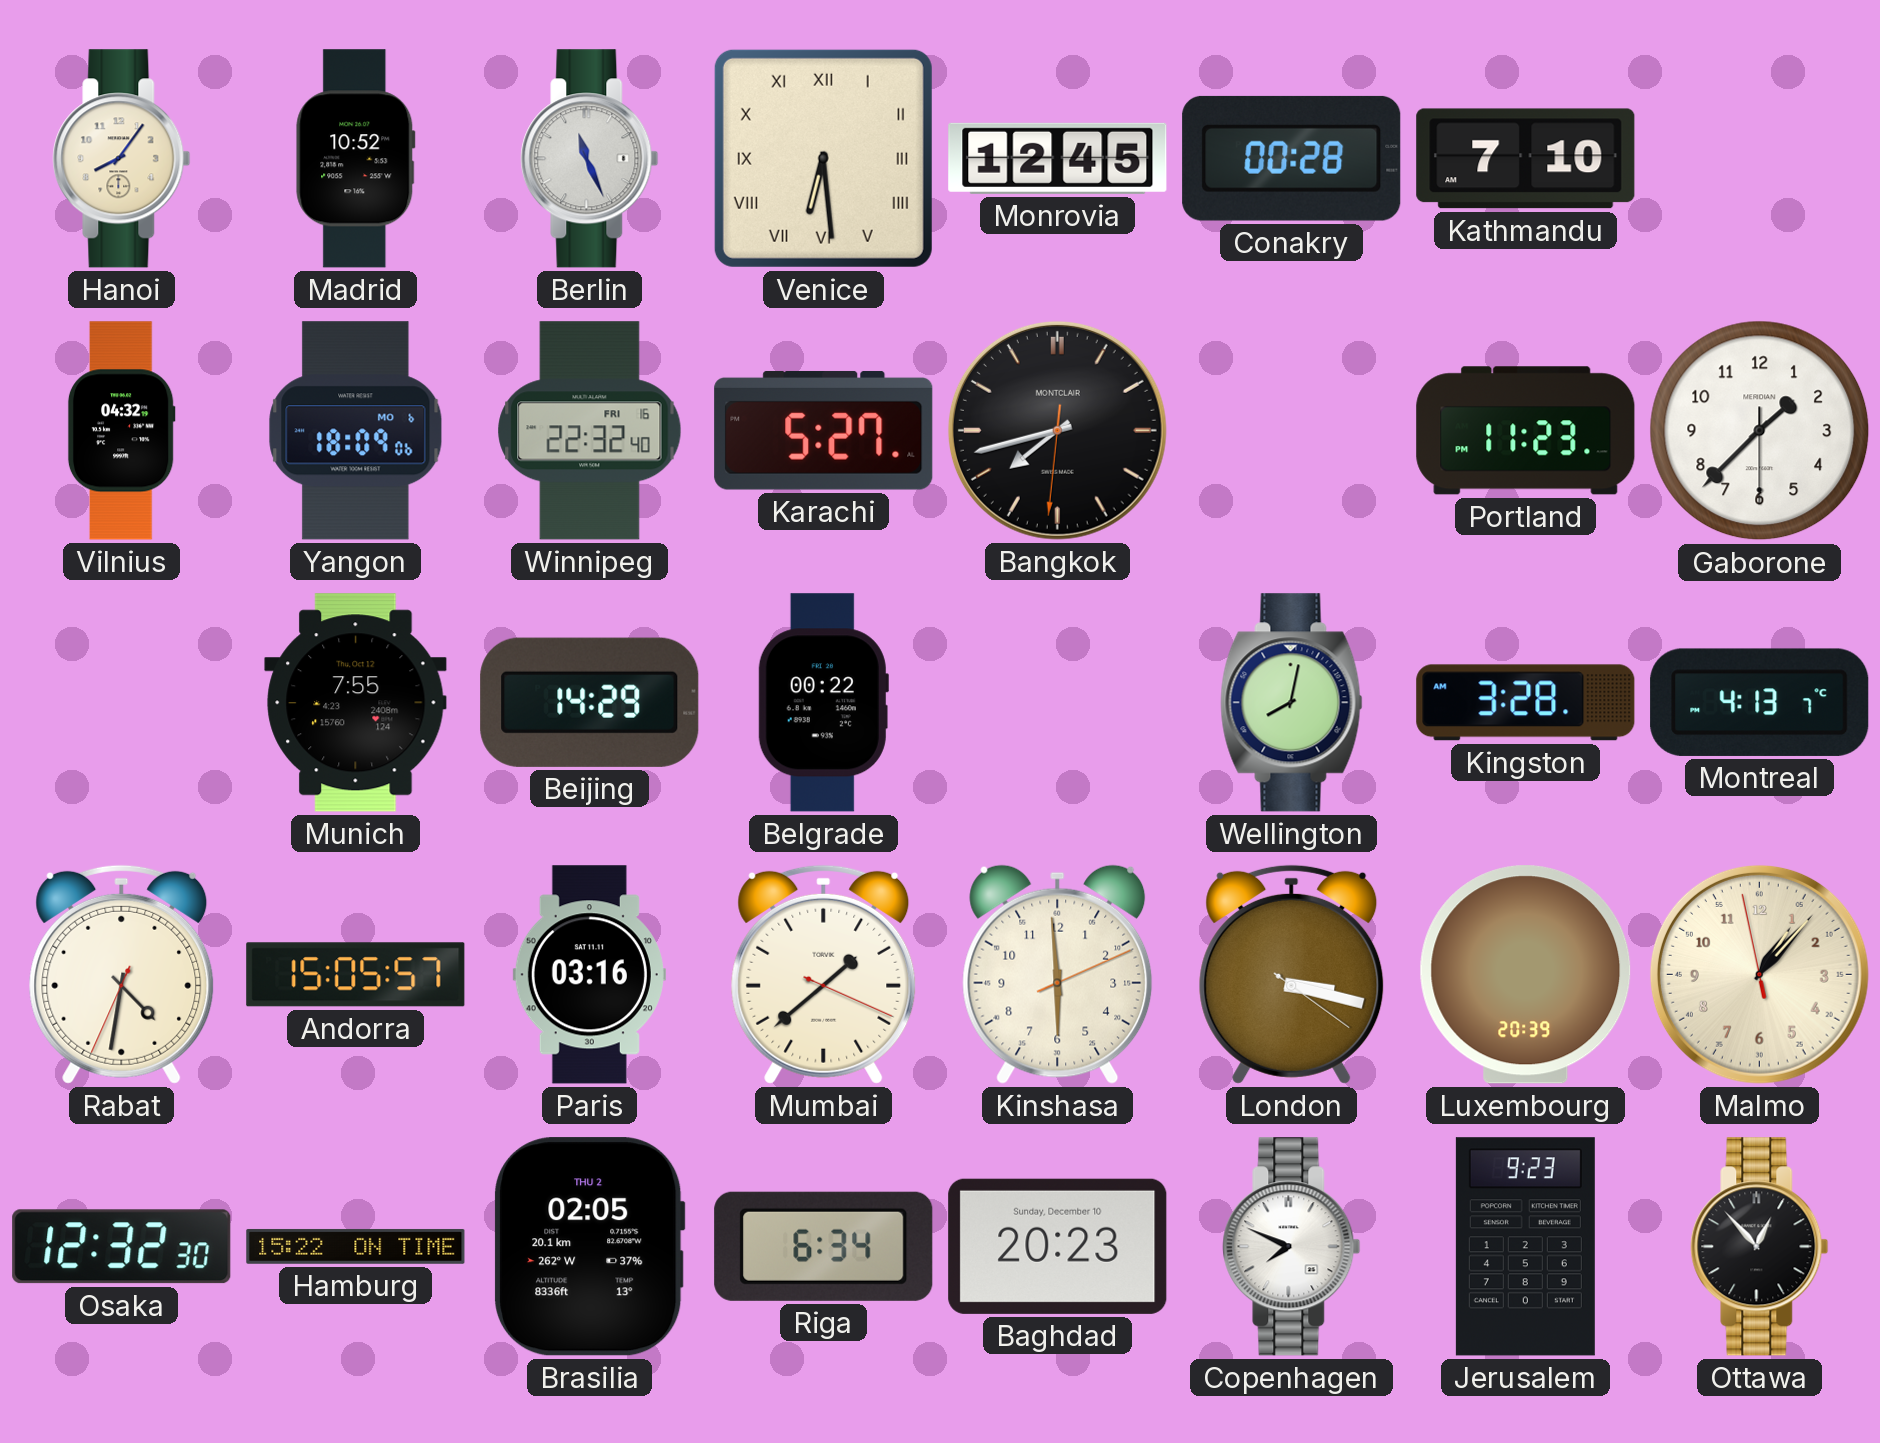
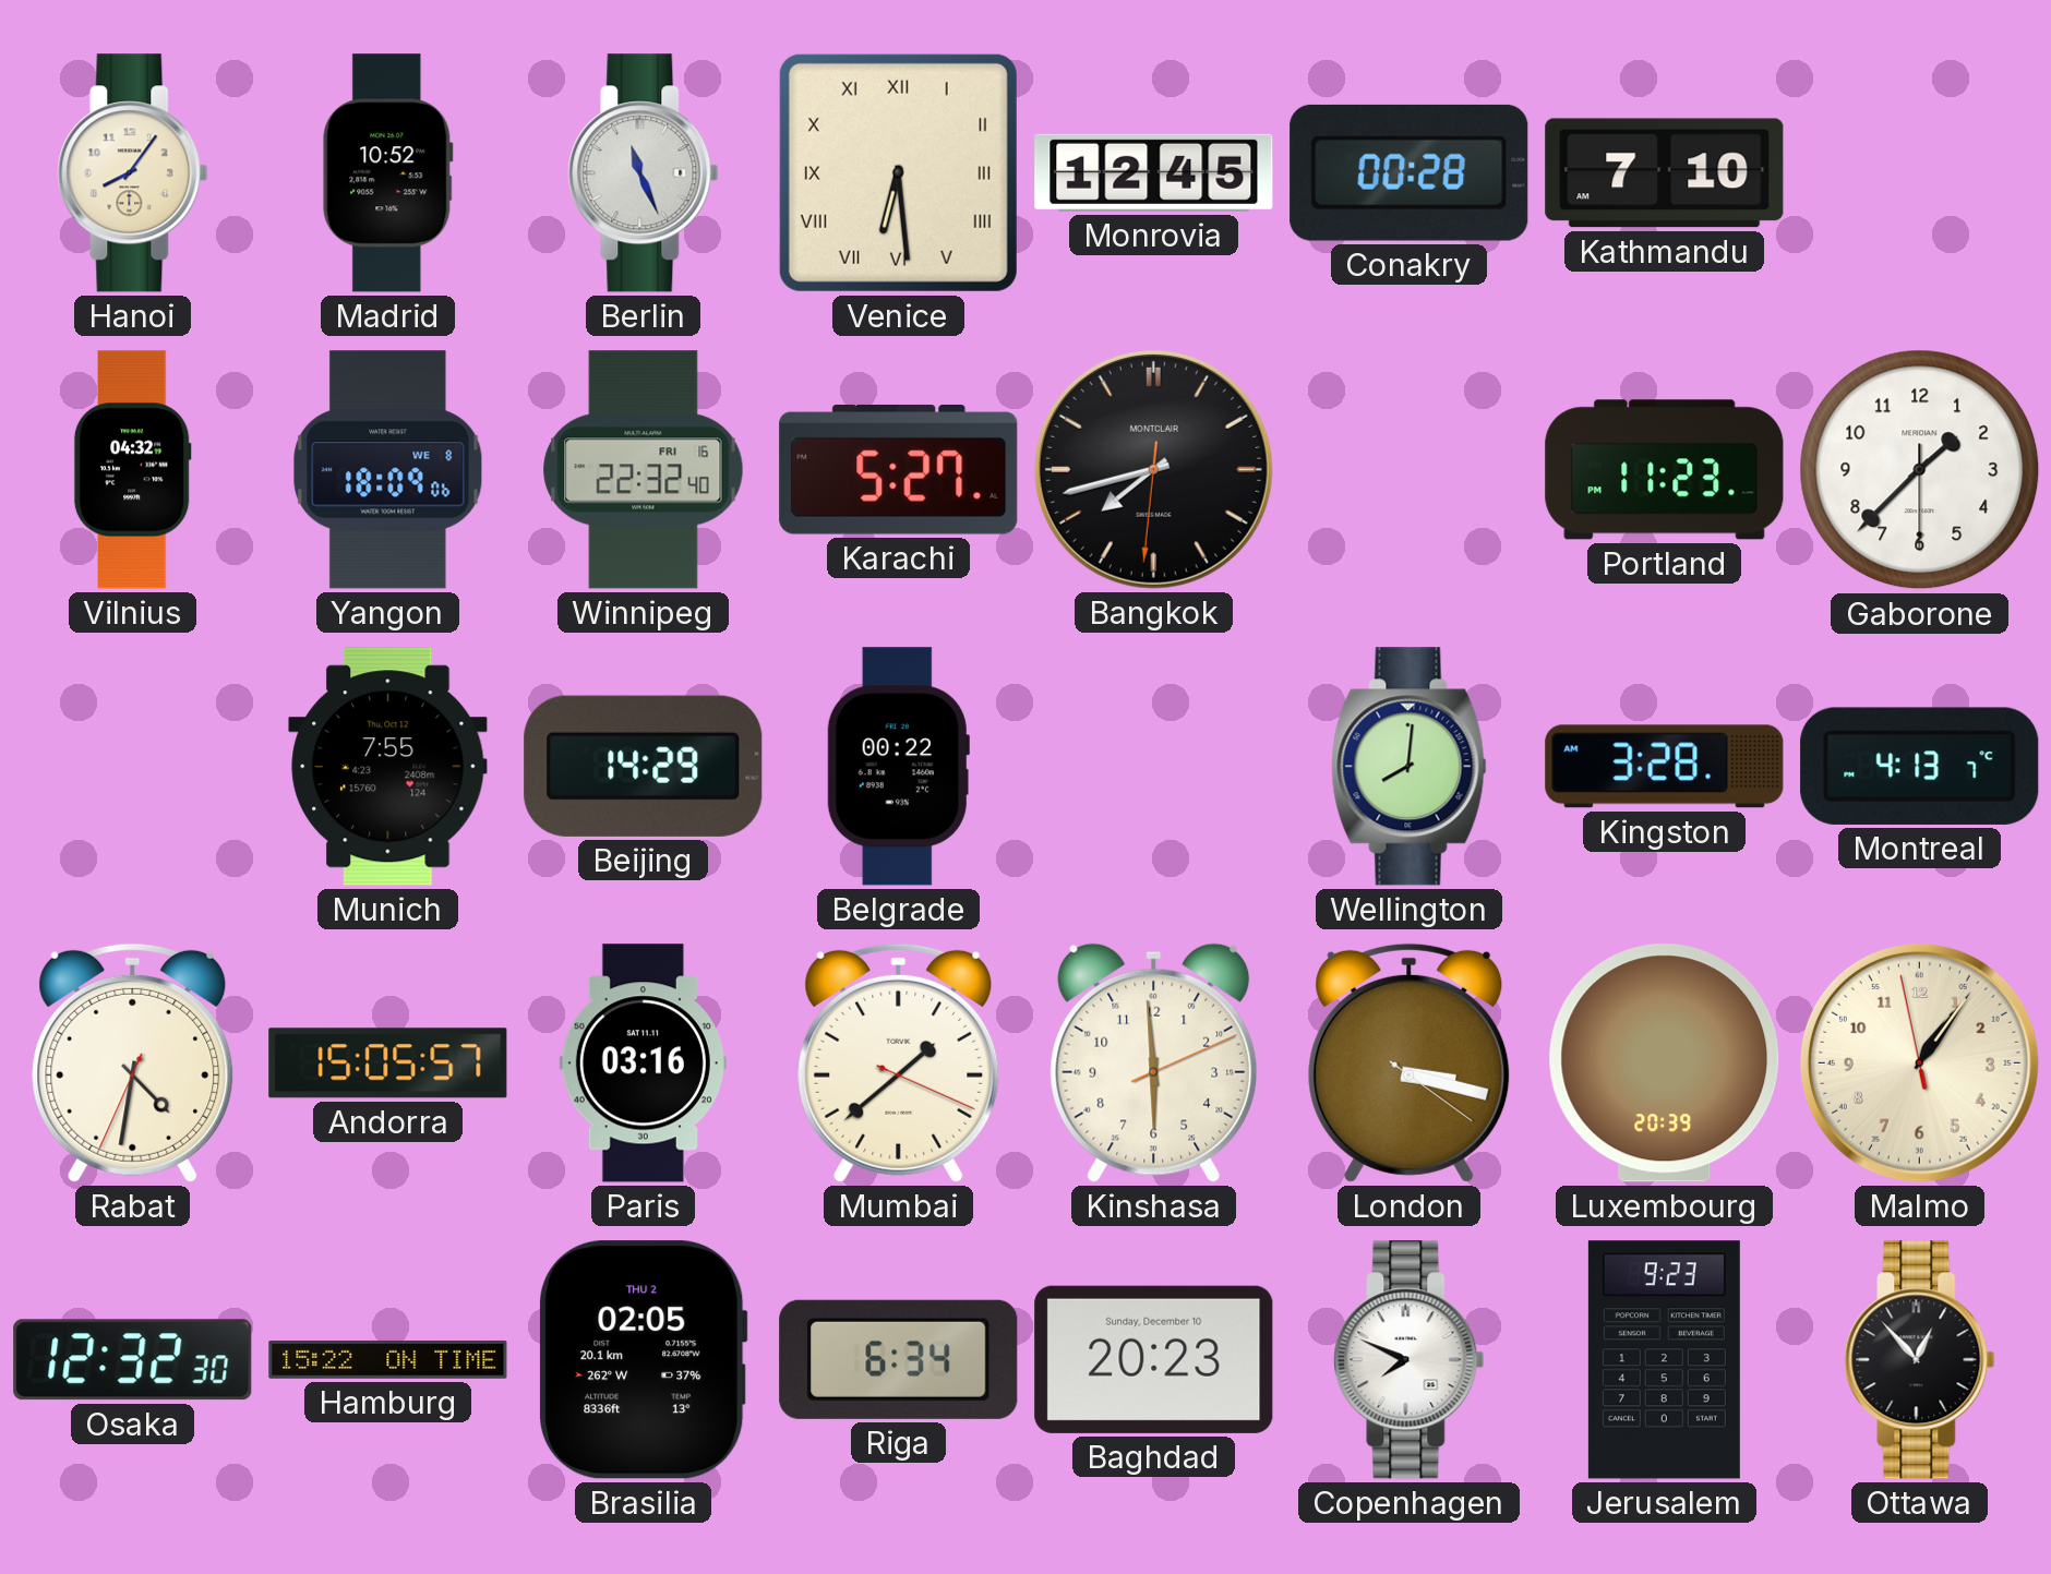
Yangon date: MO 6 -> WE 8
Wellington: 8:02 -> 8:01
Malmo: 1:06 -> 1:05
